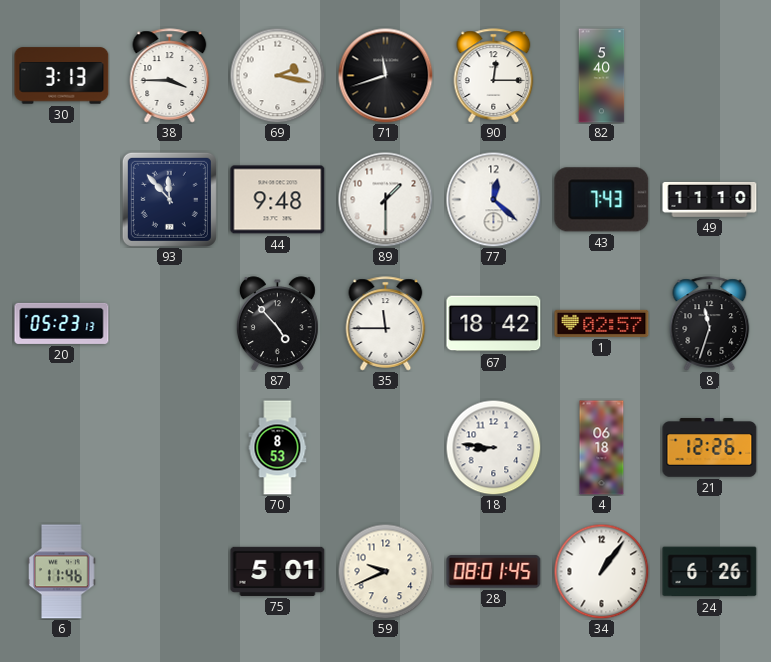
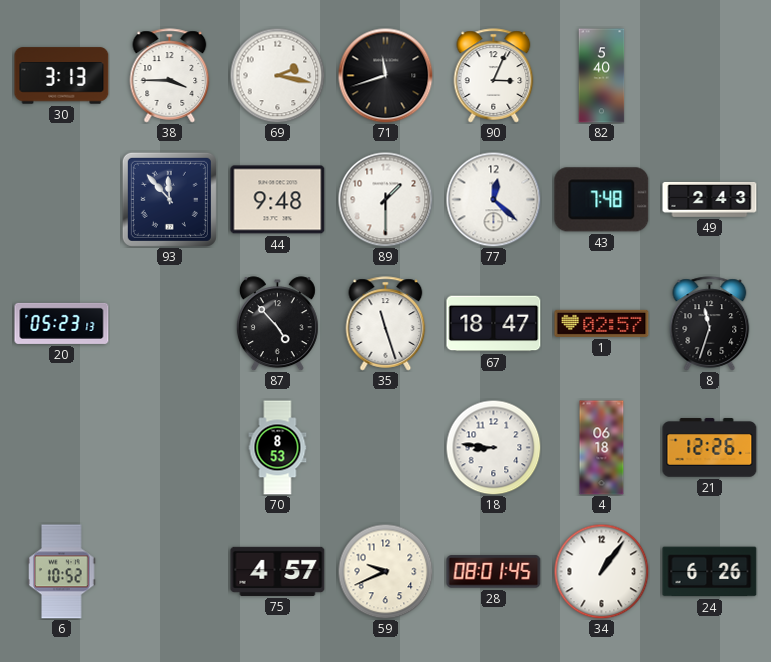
90: 12:15 -> 3:04
43: 7:43 -> 7:48
49: 11:10 -> 2:43
35: 11:45 -> 11:27
67: 18:42 -> 18:47
6: 11:46 -> 10:52
75: 5:01 -> 4:57
